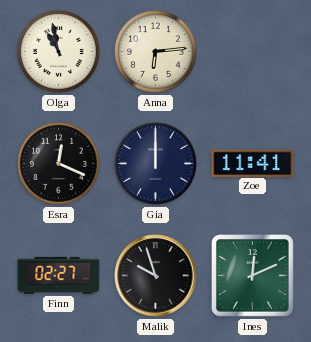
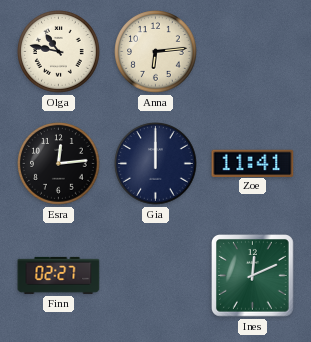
Olga: 10:58 -> 10:47
Esra: 12:19 -> 12:14
Malik: 9:57 -> none
